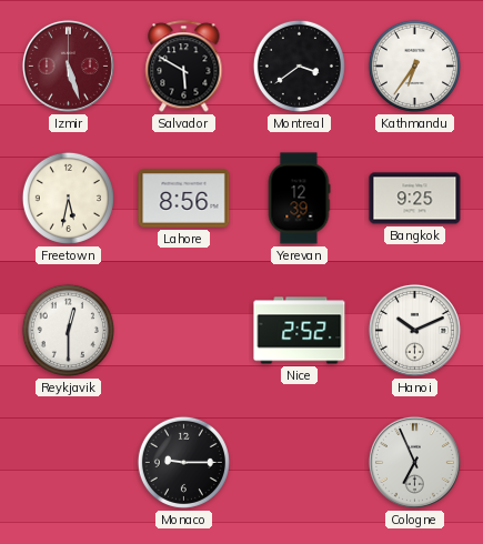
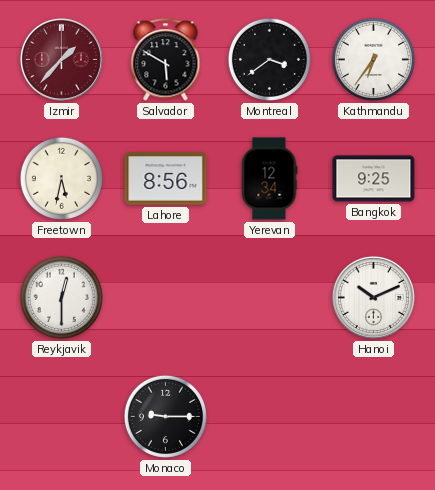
Izmir: 5:27 -> 1:37
Yerevan: 12:39 -> 12:34
Nice: 2:52 -> none
Cologne: 6:56 -> none
